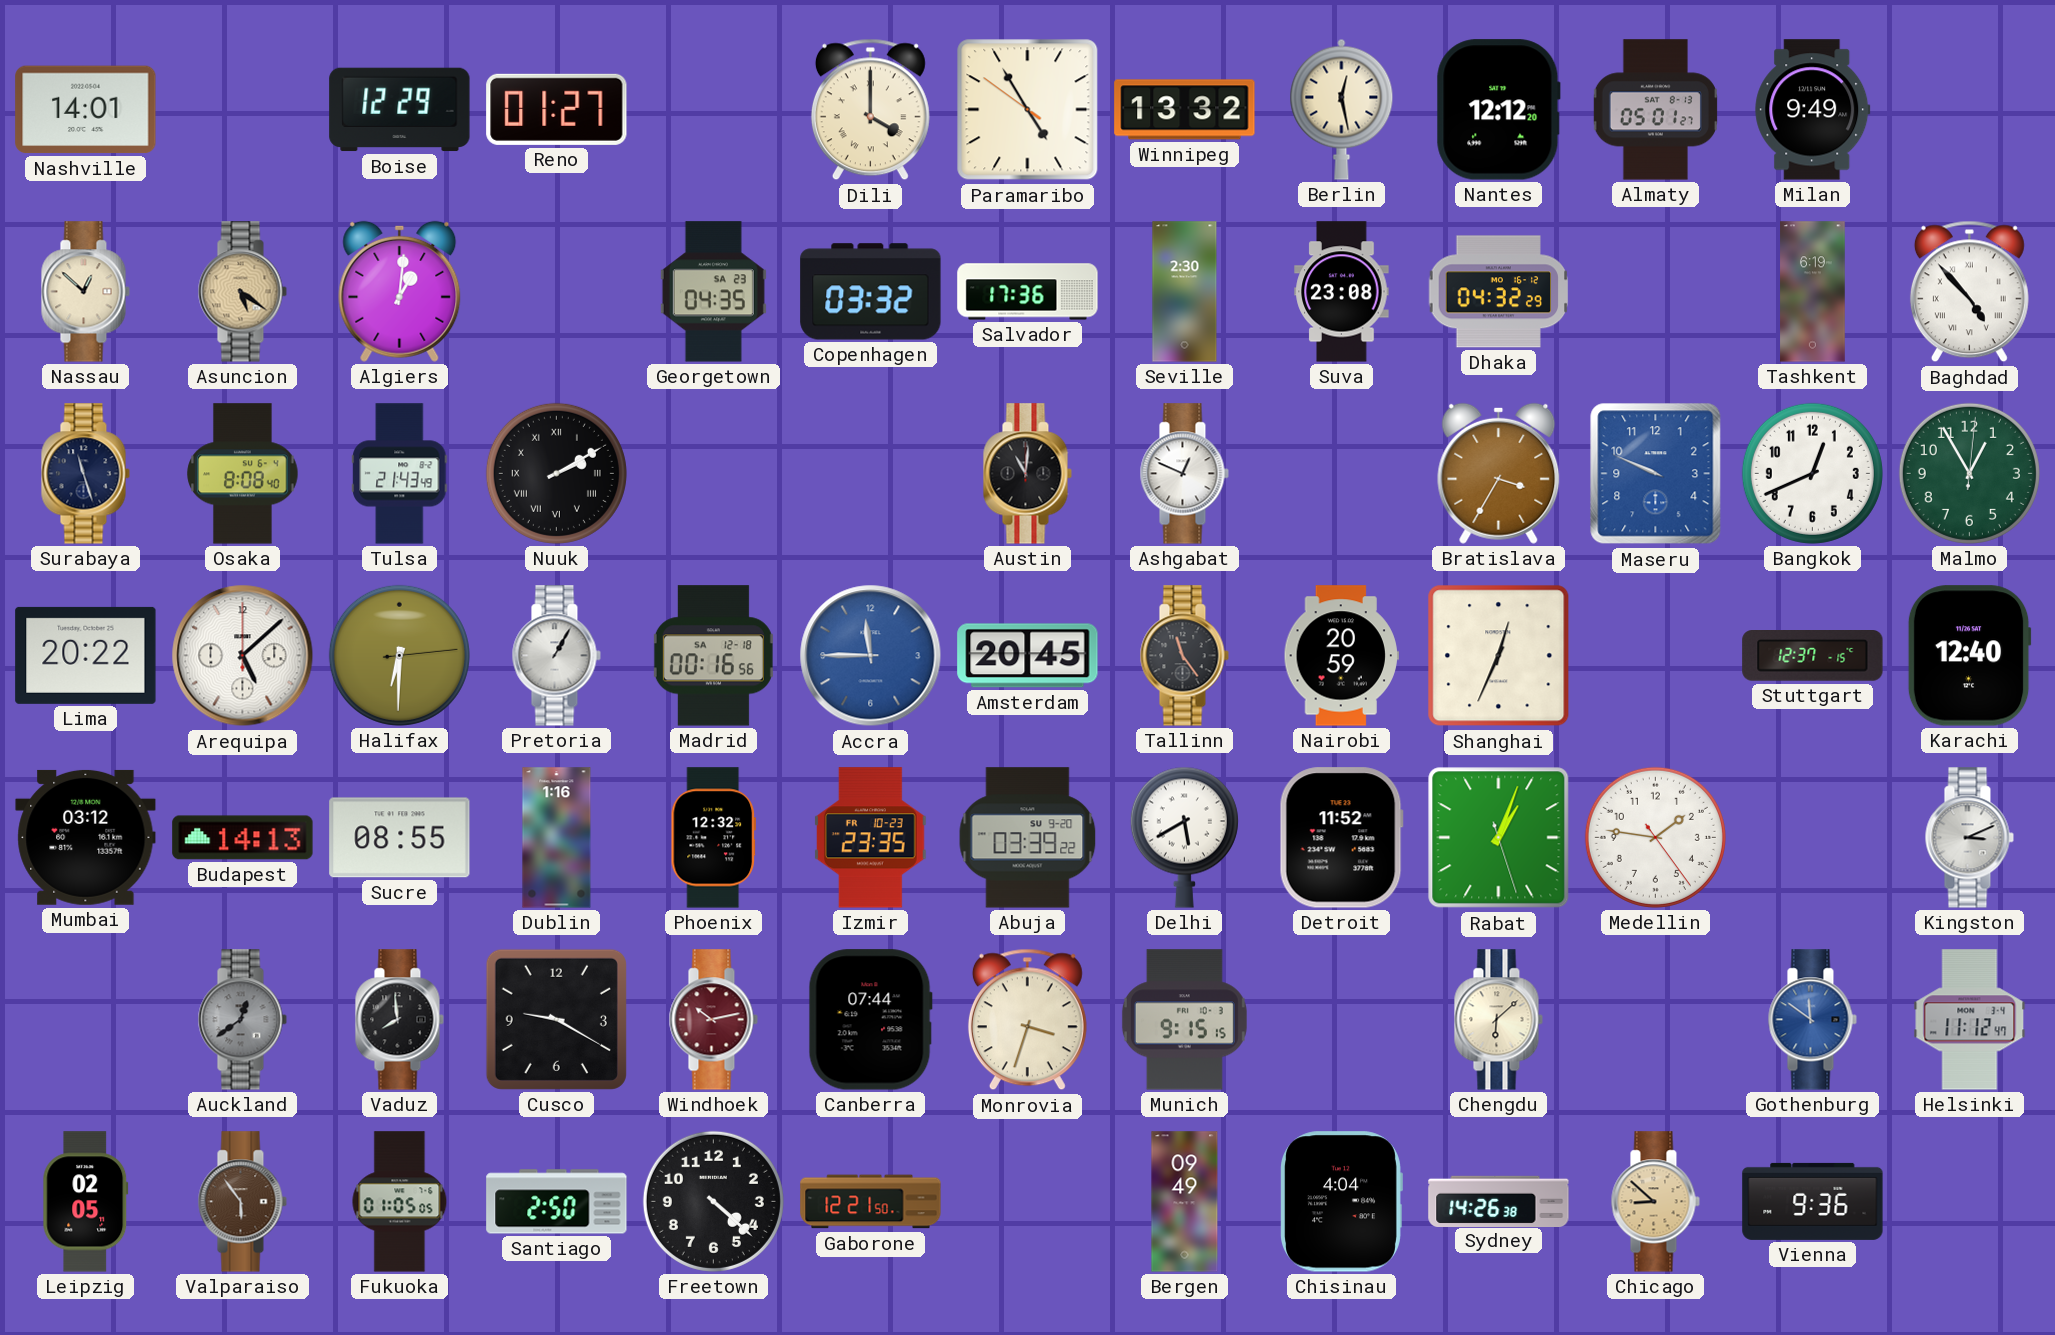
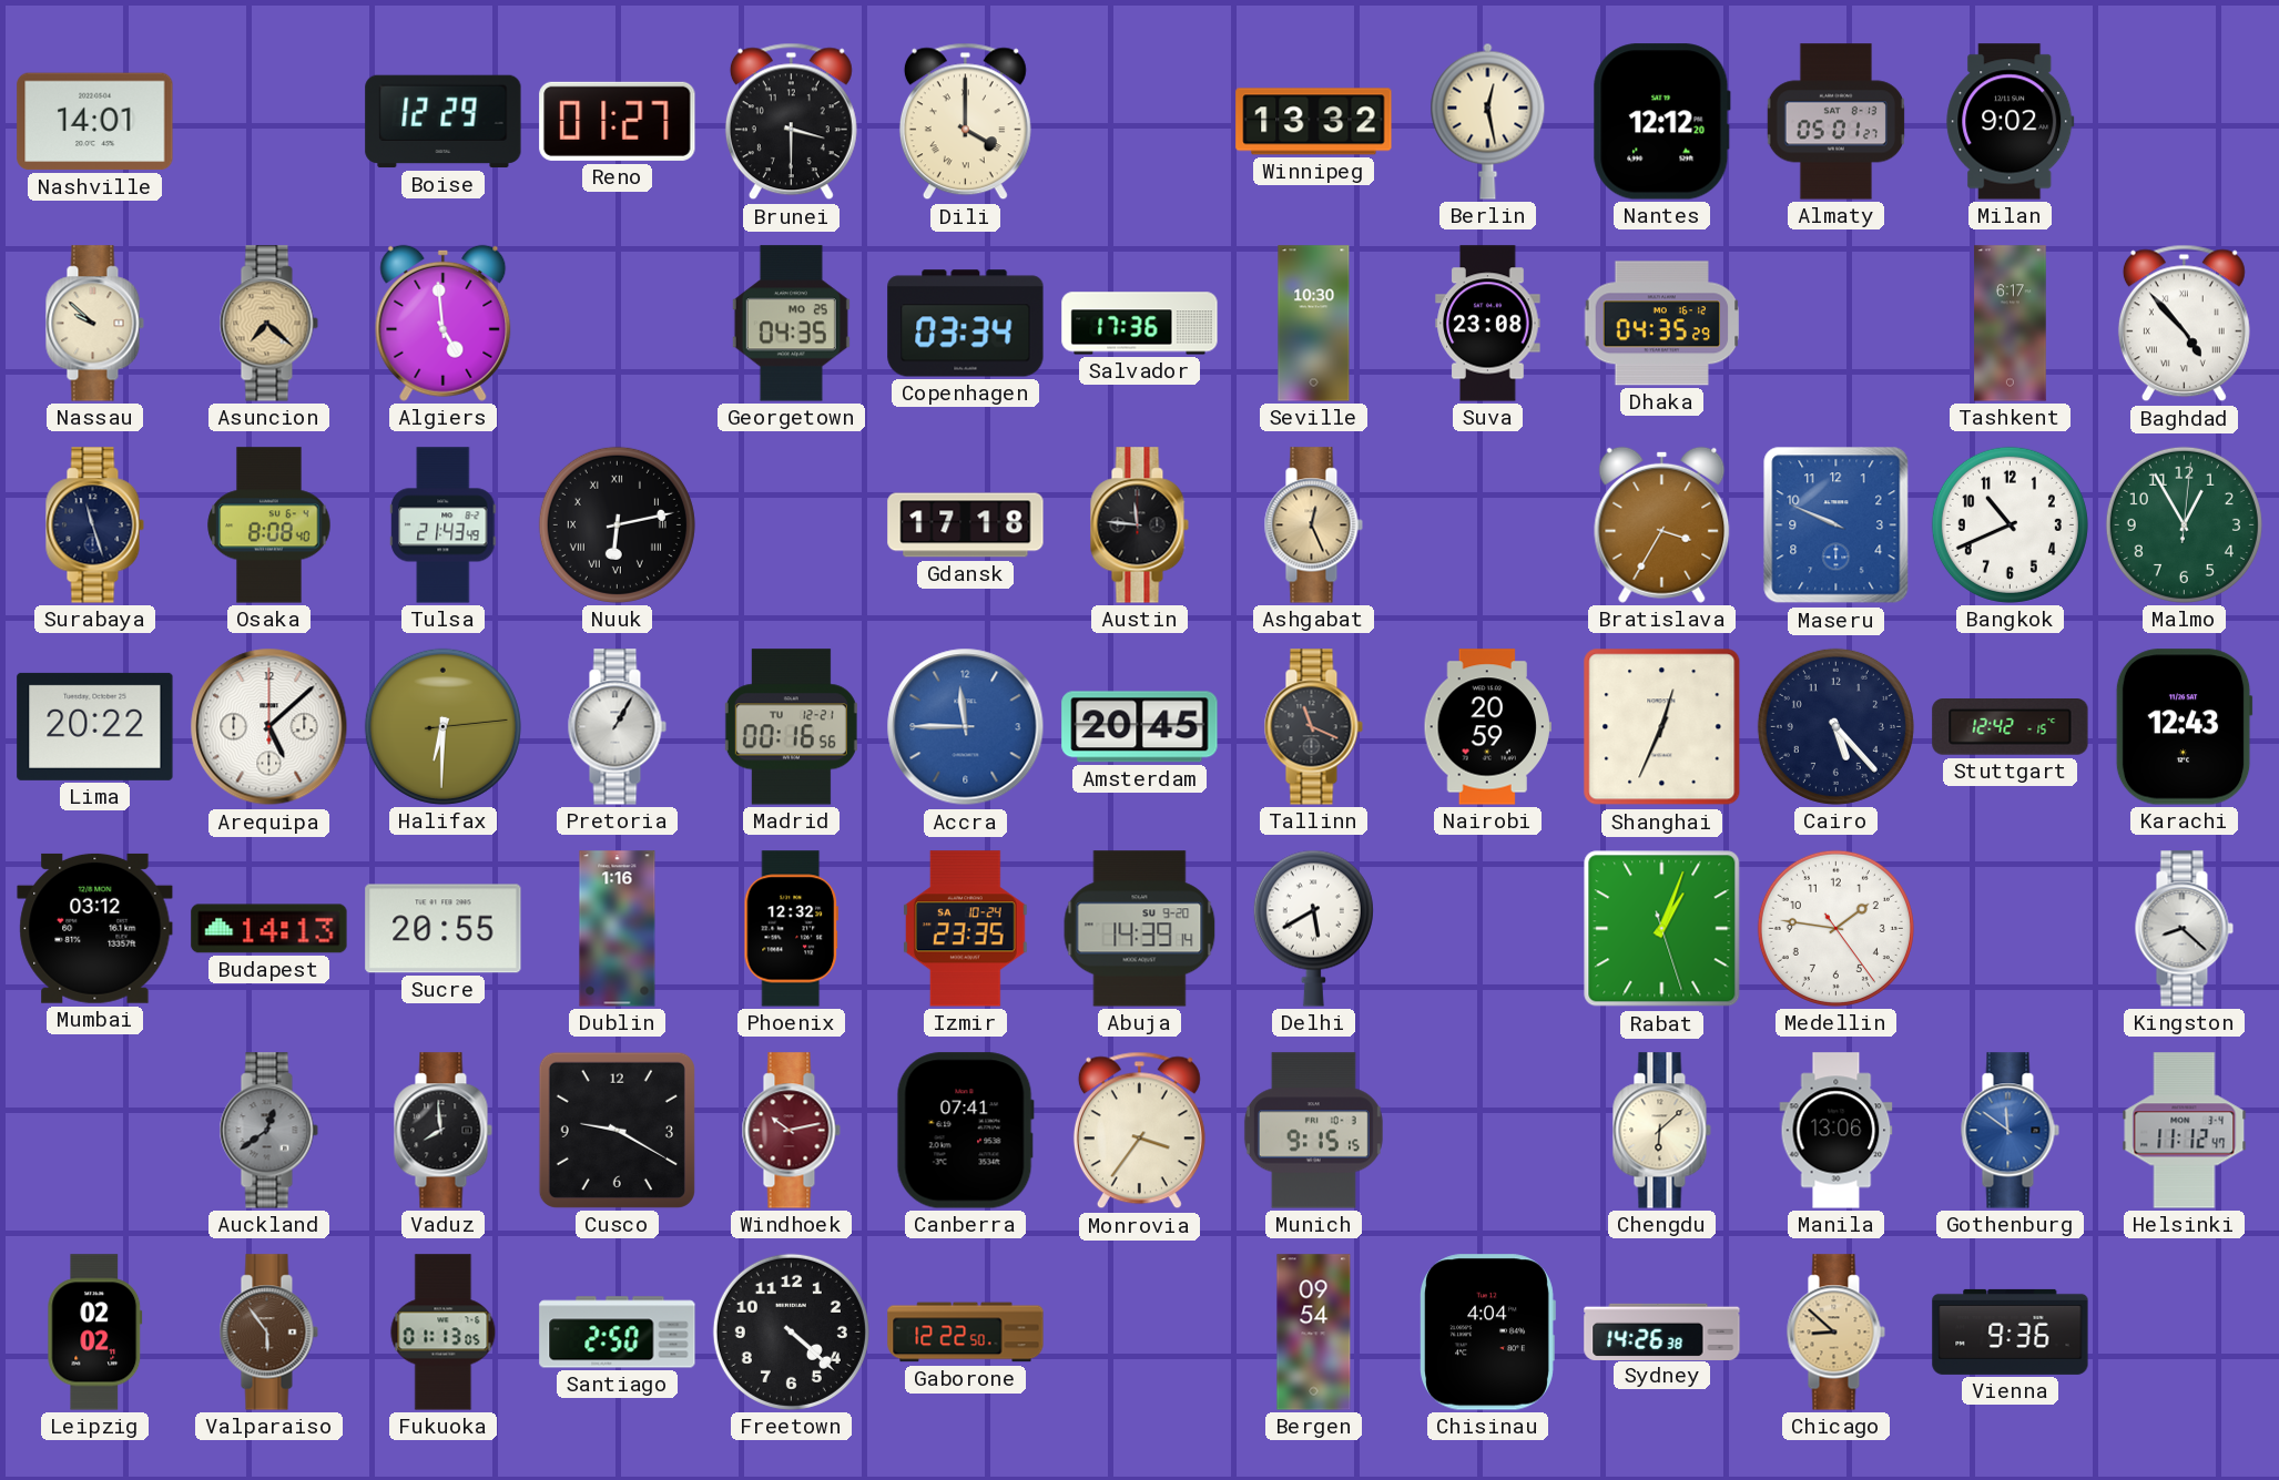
Brunei: none -> 3:30
Paramaribo: 4:54 -> none
Milan: 9:49 -> 9:02
Nassau: 12:52 -> 9:52
Asuncion: 5:21 -> 7:22
Algiers: 1:01 -> 4:59
Georgetown date: SA 23 -> MO 25
Copenhagen: 03:32 -> 03:34
Seville: 2:30 -> 10:30
Dhaka: 04:32 -> 04:35
Tashkent: 6:19 -> 6:17
Nuuk: 2:10 -> 6:13
Gdansk: none -> 17:18
Austin: 11:01 -> 11:46
Ashgabat: 12:49 -> 12:26
Ashgabat dial: white -> champagne
Bangkok: 12:41 -> 10:41
Madrid date: SA 12-18 -> TU 12-21
Tallinn: 11:24 -> 11:19
Cairo: none -> 5:23
Stuttgart: 12:37 -> 12:42
Karachi: 12:40 -> 12:43
Sucre: 08:55 -> 20:55
Izmir date: FR 10-23 -> SA 10-24
Abuja: 03:39 -> 14:39
Detroit: 11:52 -> none
Kingston: 3:11 -> 8:22
Canberra: 07:44 -> 07:41
Monrovia: 3:33 -> 3:36
Manila: none -> 13:06
Leipzig: 02:05 -> 02:02
Fukuoka: 01:05 -> 01:13
Gaborone: 12:21 -> 12:22
Bergen: 09:49 -> 09:54
